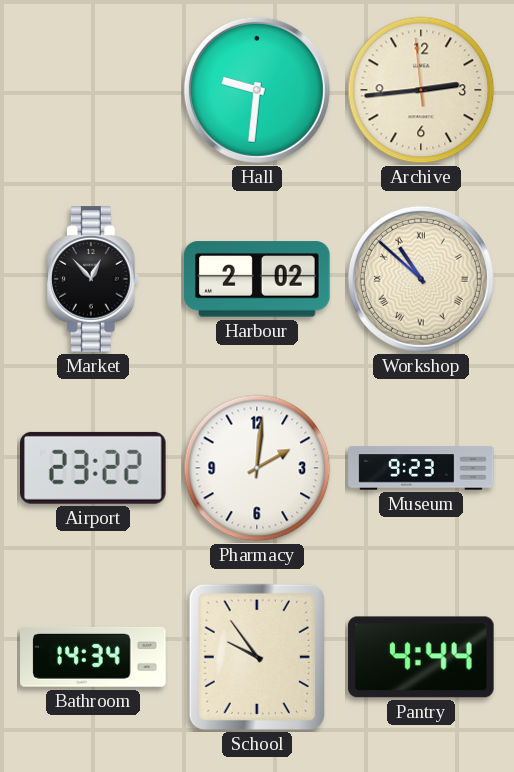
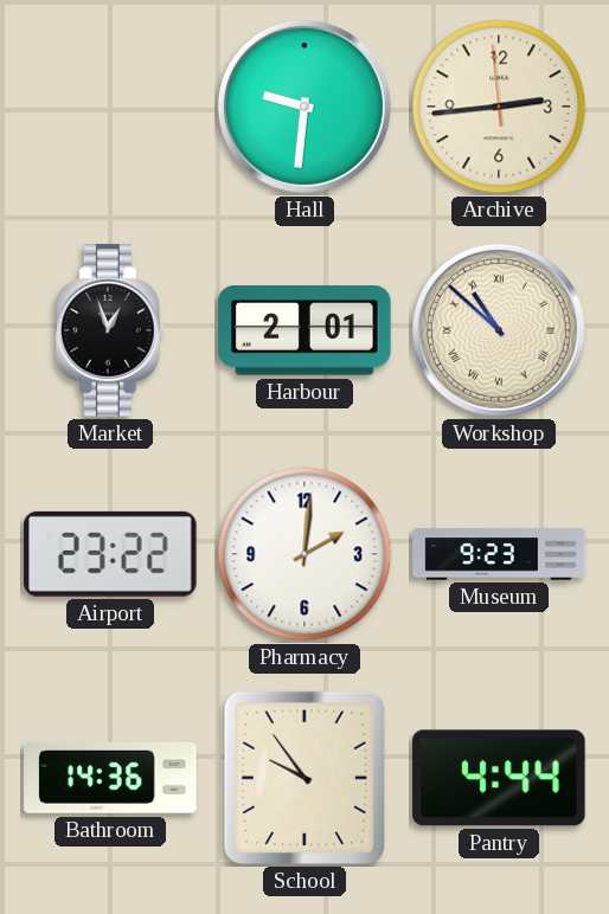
Market: 12:53 -> 12:57
Harbour: 2:02 -> 2:01
Bathroom: 14:34 -> 14:36
